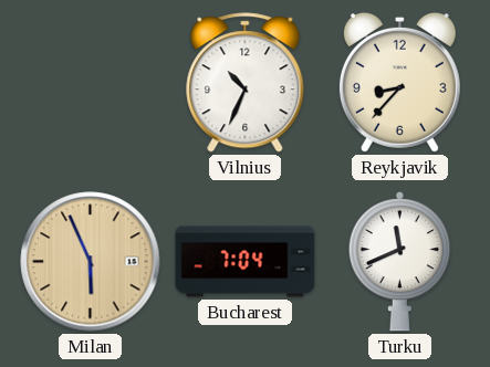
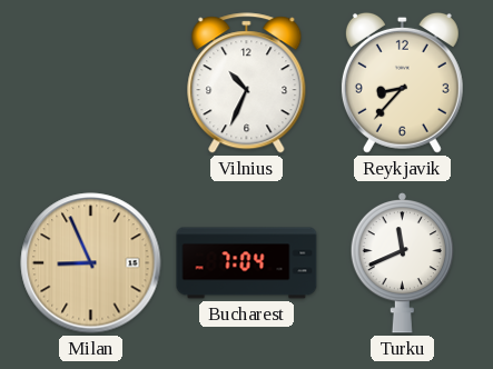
Milan: 5:56 -> 8:56
